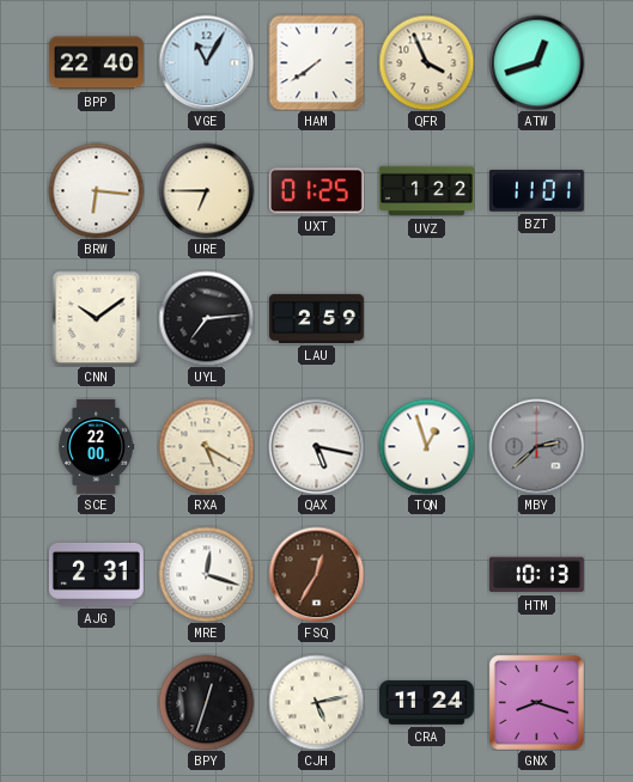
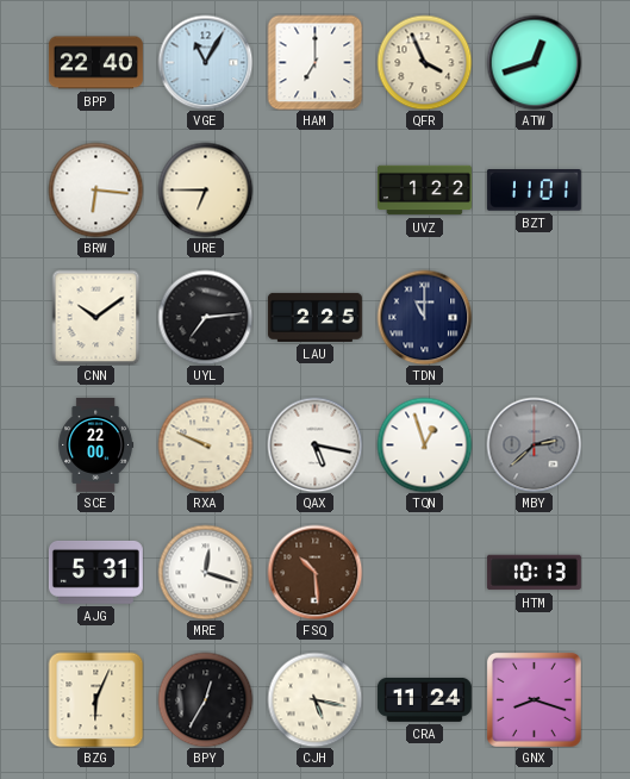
HAM: 7:39 -> 7:00
UXT: 01:25 -> none
LAU: 2:59 -> 2:25
TDN: none -> 11:00
RXA: 5:20 -> 9:49
AJG: 2:31 -> 5:31
FSQ: 12:35 -> 10:29
BZG: none -> 6:04
BPY: 12:33 -> 12:35
CJH: 5:13 -> 5:17
